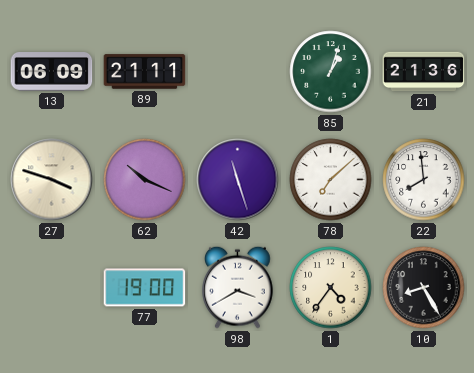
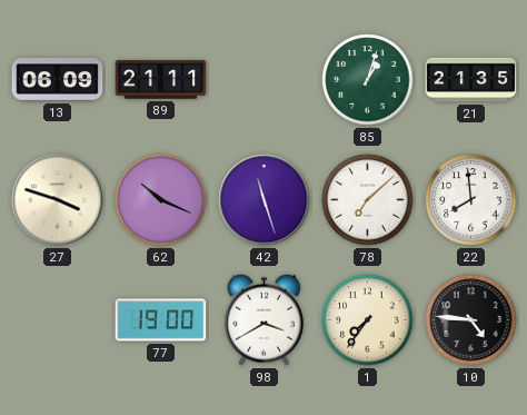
21: 21:36 -> 21:35
1: 4:36 -> 7:36
10: 8:25 -> 4:46
